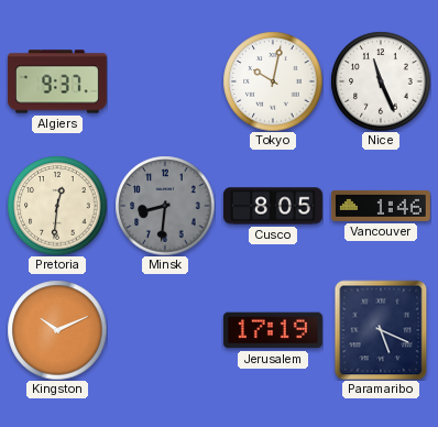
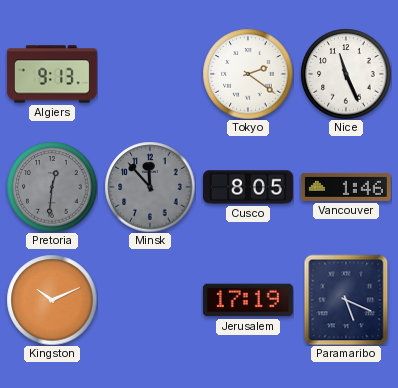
Algiers: 9:37 -> 9:13
Tokyo: 10:02 -> 2:21
Pretoria dial: cream -> grey
Minsk: 8:31 -> 11:53
